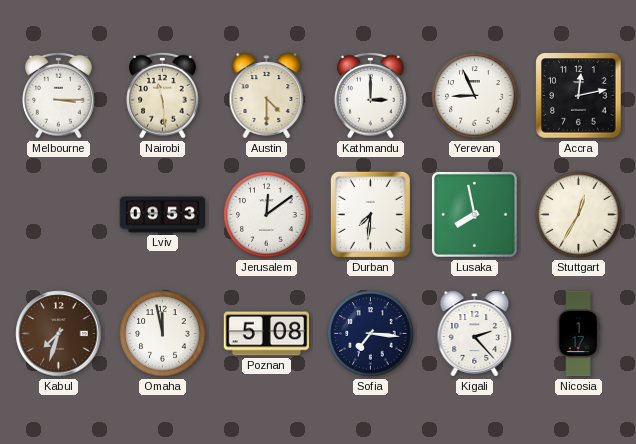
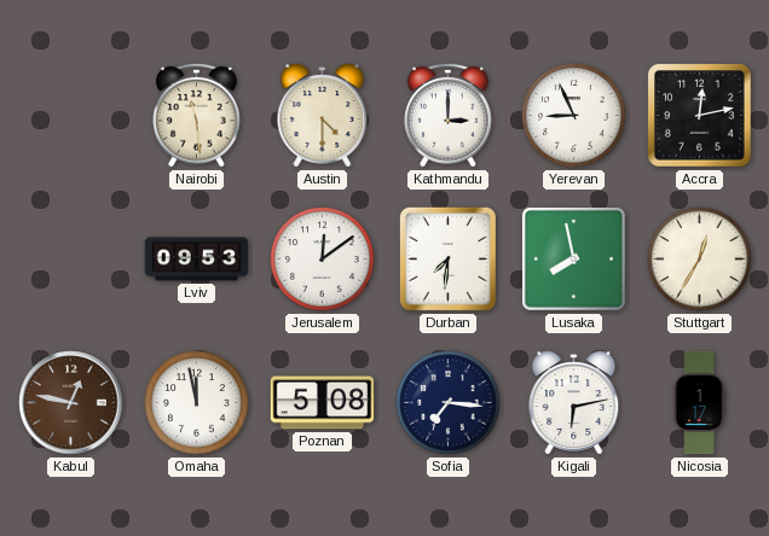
Melbourne: 3:15 -> none
Kabul: 7:33 -> 12:47
Kigali: 2:23 -> 6:13
